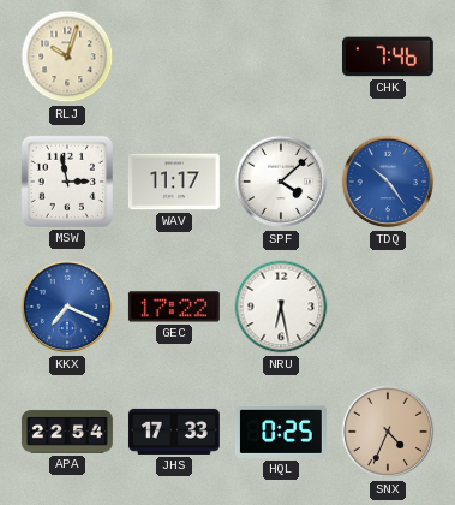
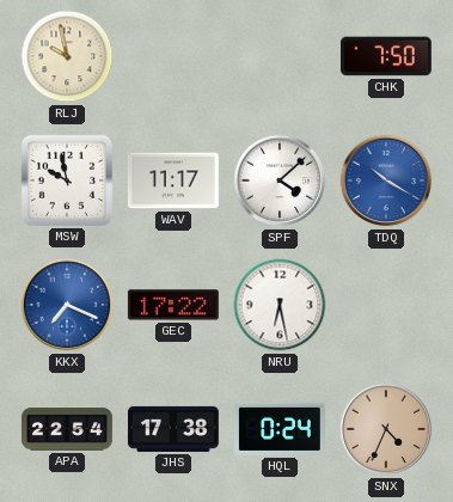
RLJ: 10:03 -> 9:58
CHK: 7:46 -> 7:50
MSW: 2:58 -> 9:58
TDQ: 10:24 -> 10:20
JHS: 17:33 -> 17:38
HQL: 0:25 -> 0:24
